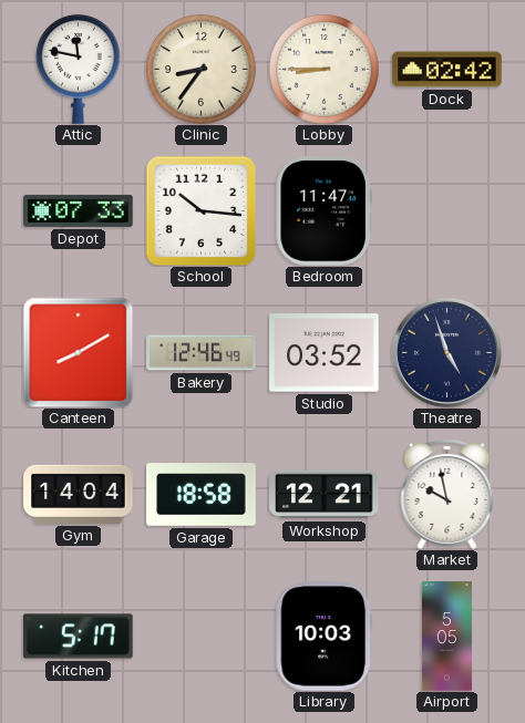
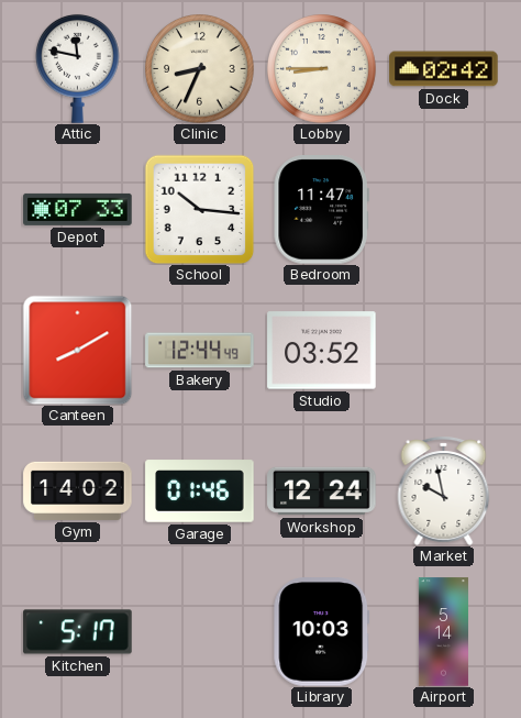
Clinic: 8:36 -> 8:34
Bakery: 12:46 -> 12:44
Theatre: 4:57 -> none
Gym: 14:04 -> 14:02
Garage: 18:58 -> 01:46
Workshop: 12:21 -> 12:24
Airport: 5:05 -> 5:14
